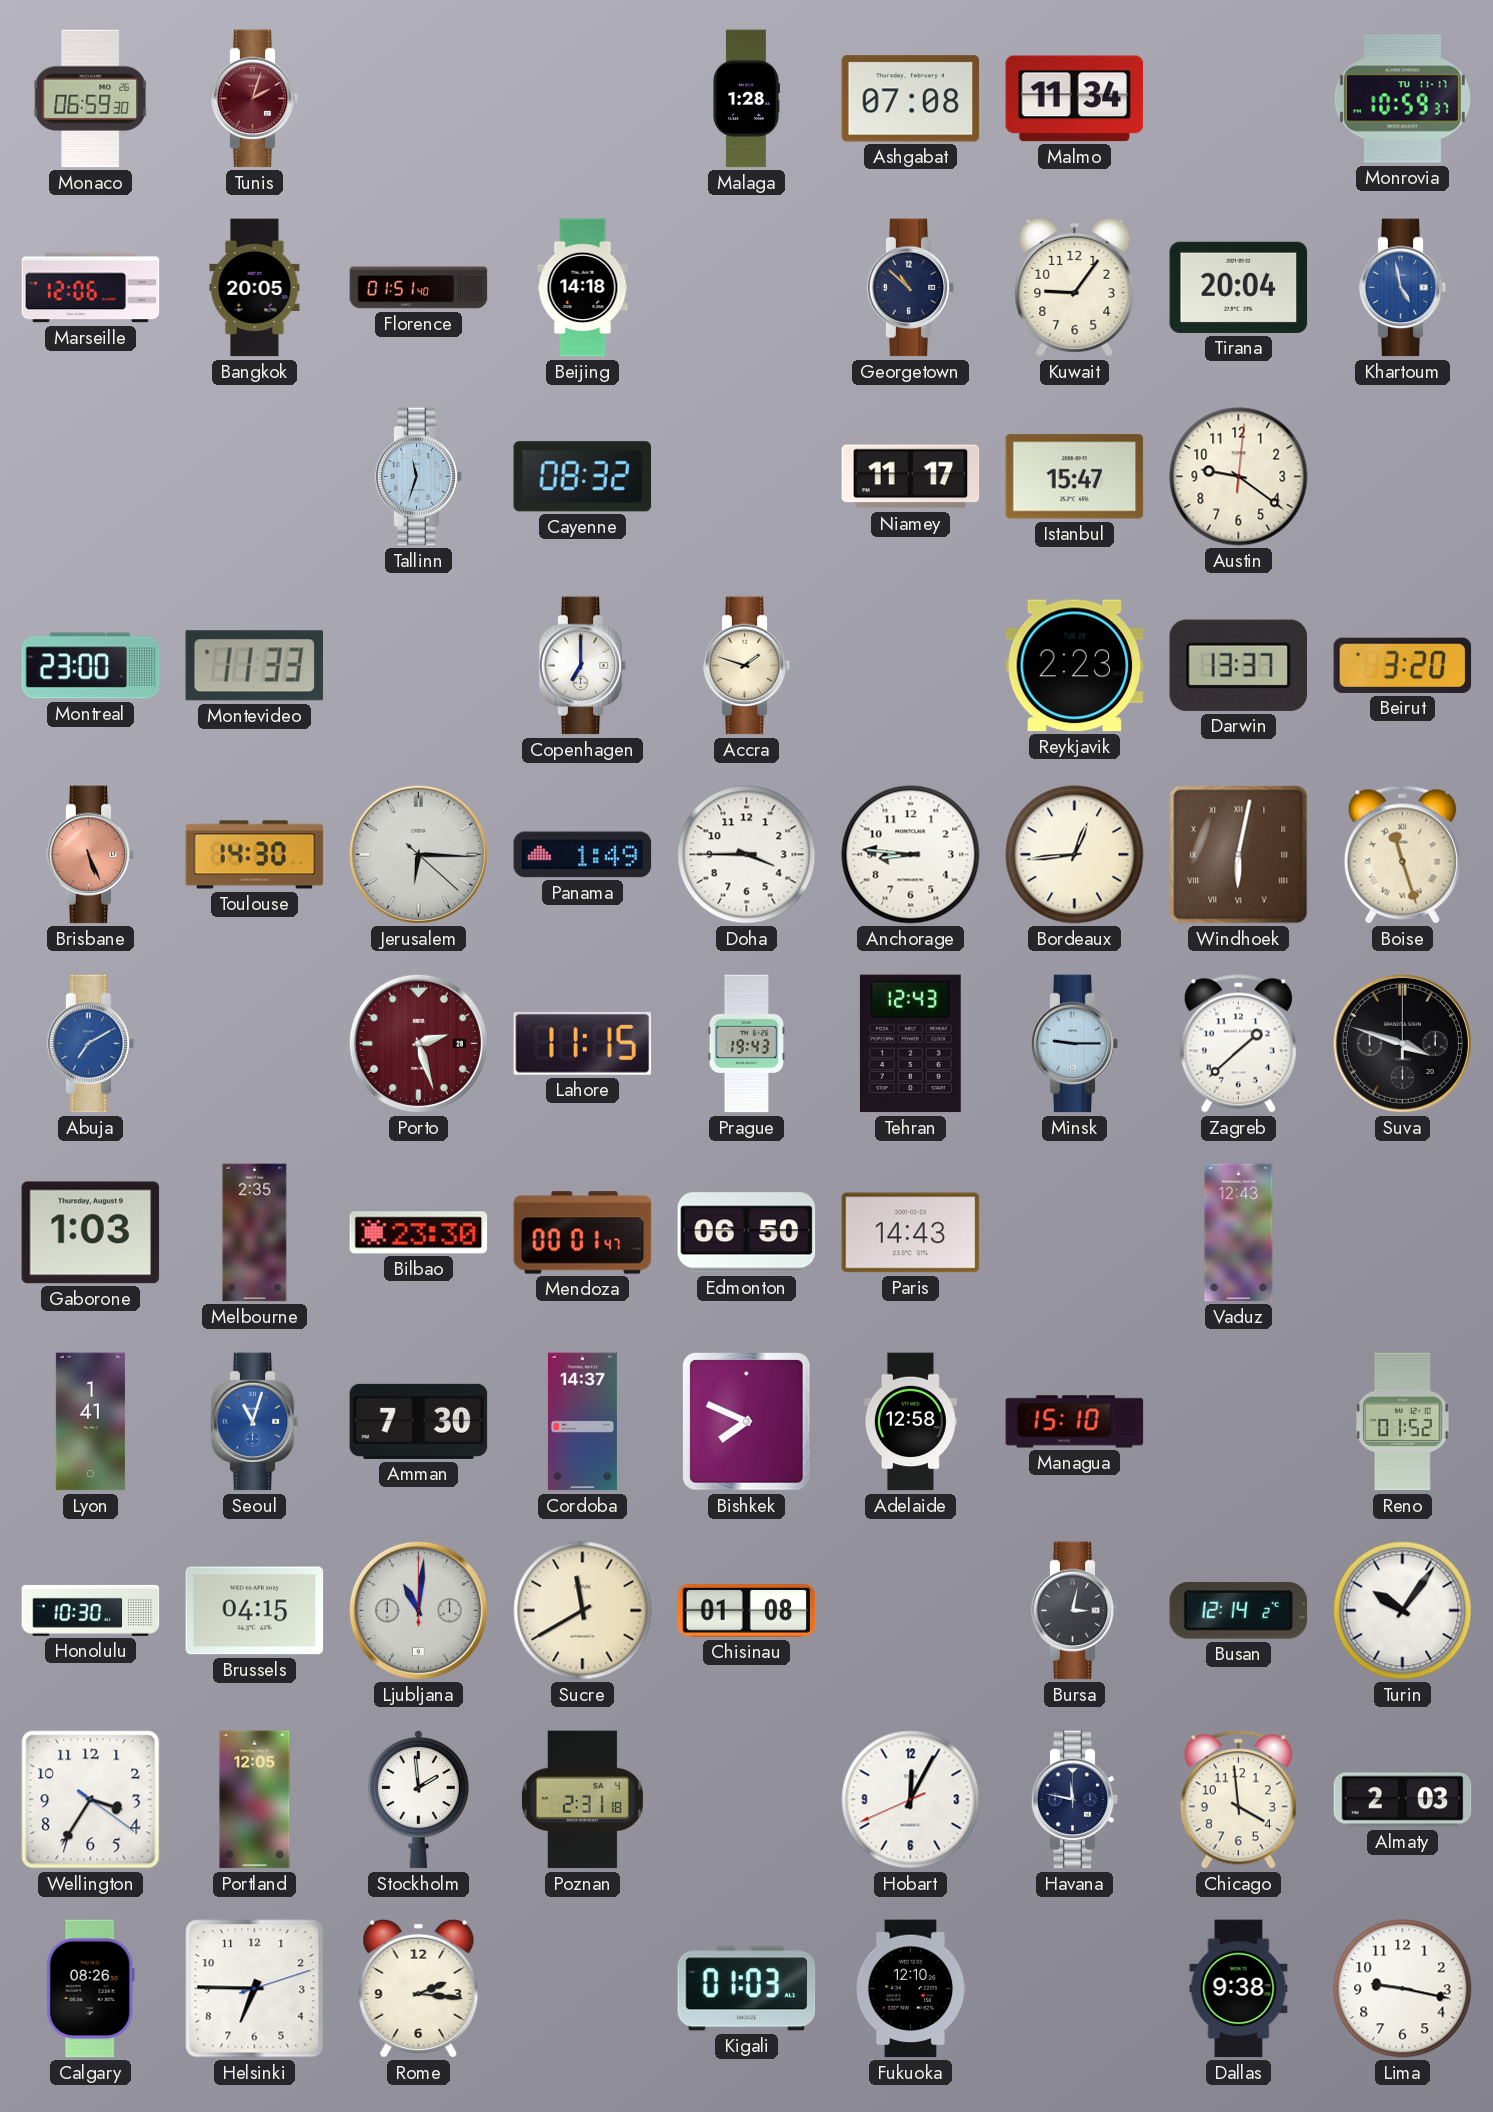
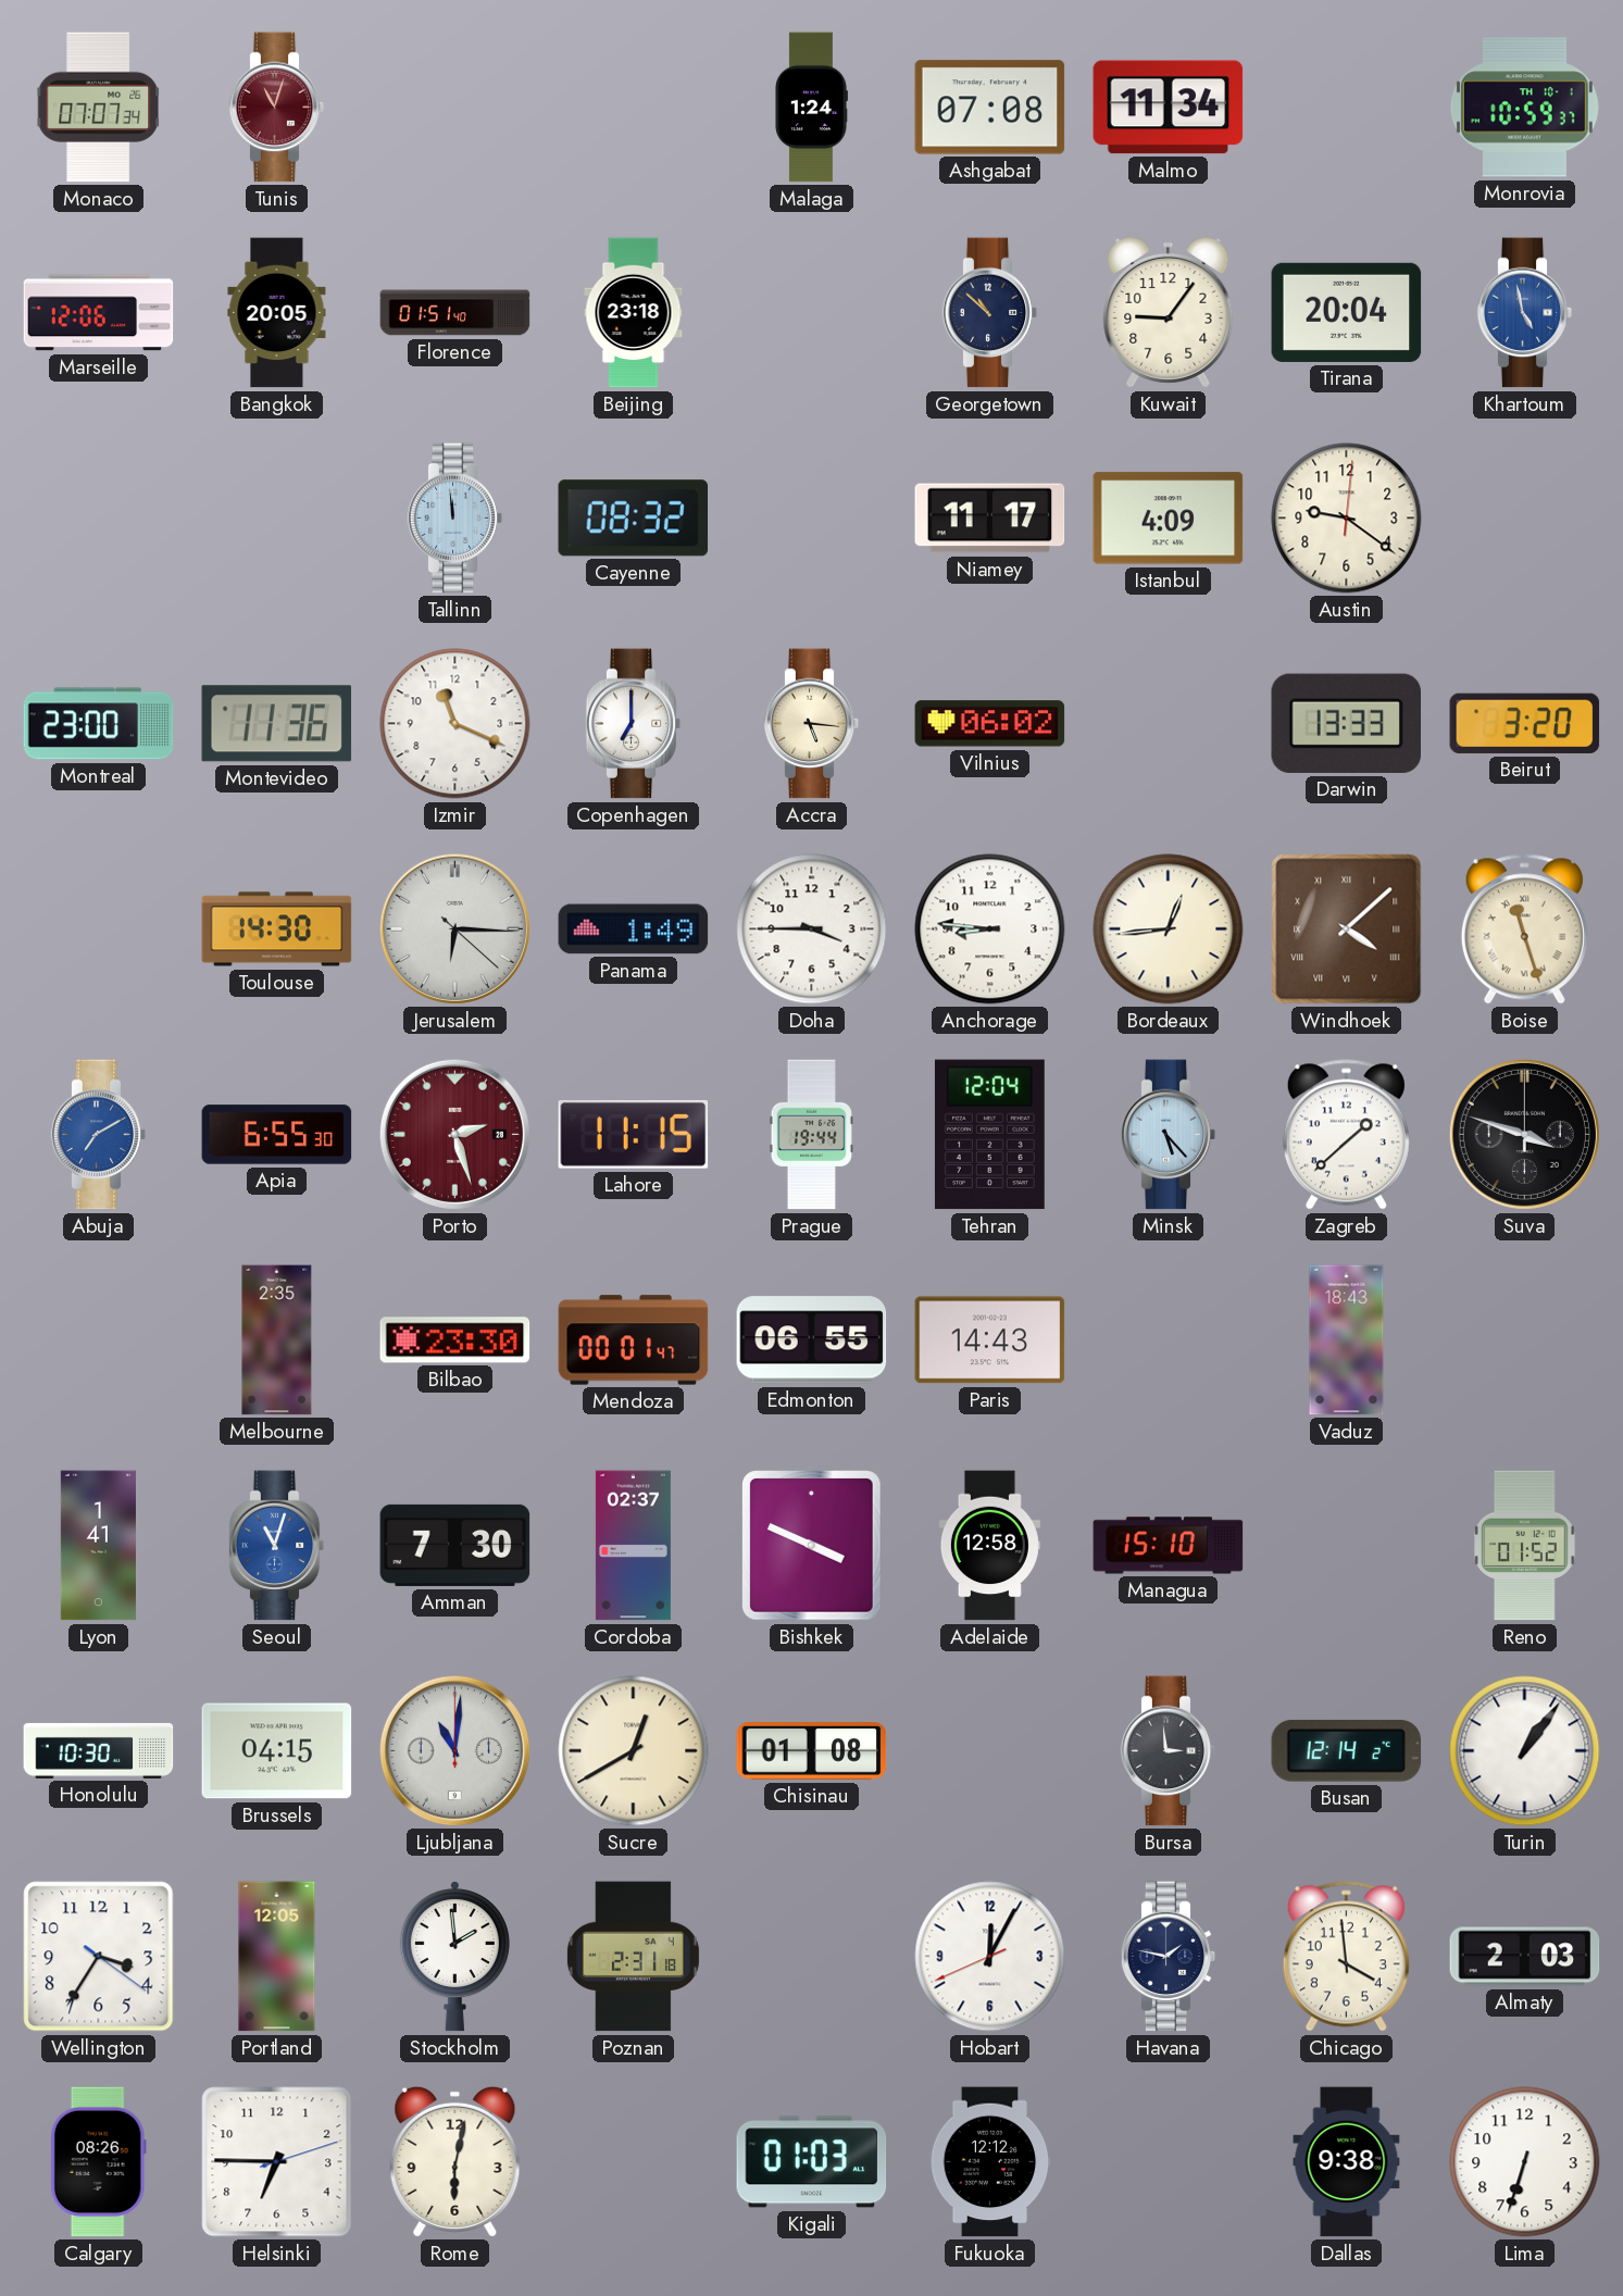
Monaco: 06:59 -> 07:07
Tunis: 2:03 -> 11:03
Malaga: 1:28 -> 1:24
Monrovia date: TU 11-17 -> TH 10-1
Beijing: 14:18 -> 23:18
Tallinn: 11:33 -> 11:59
Istanbul: 15:47 -> 4:09
Montevideo: 11:33 -> 11:36
Izmir: none -> 11:19
Accra: 1:48 -> 5:16
Vilnius: none -> 06:02
Reykjavik: 2:23 -> none
Darwin: 13:37 -> 13:33
Brisbane: 5:26 -> none
Windhoek: 6:02 -> 4:08
Apia: none -> 6:55
Prague: 19:43 -> 19:44
Tehran: 12:43 -> 12:04
Minsk: 9:15 -> 5:23
Gaborone: 1:03 -> none
Edmonton: 06:50 -> 06:55
Vaduz: 12:43 -> 18:43
Cordoba: 14:37 -> 02:37
Bishkek: 7:49 -> 3:49
Sucre: 11:40 -> 12:40
Bursa: 3:02 -> 2:59
Turin: 10:06 -> 1:06
Havana: 11:47 -> 1:47
Rome: 2:16 -> 6:02
Fukuoka: 12:10 -> 12:12
Lima: 9:17 -> 6:33
